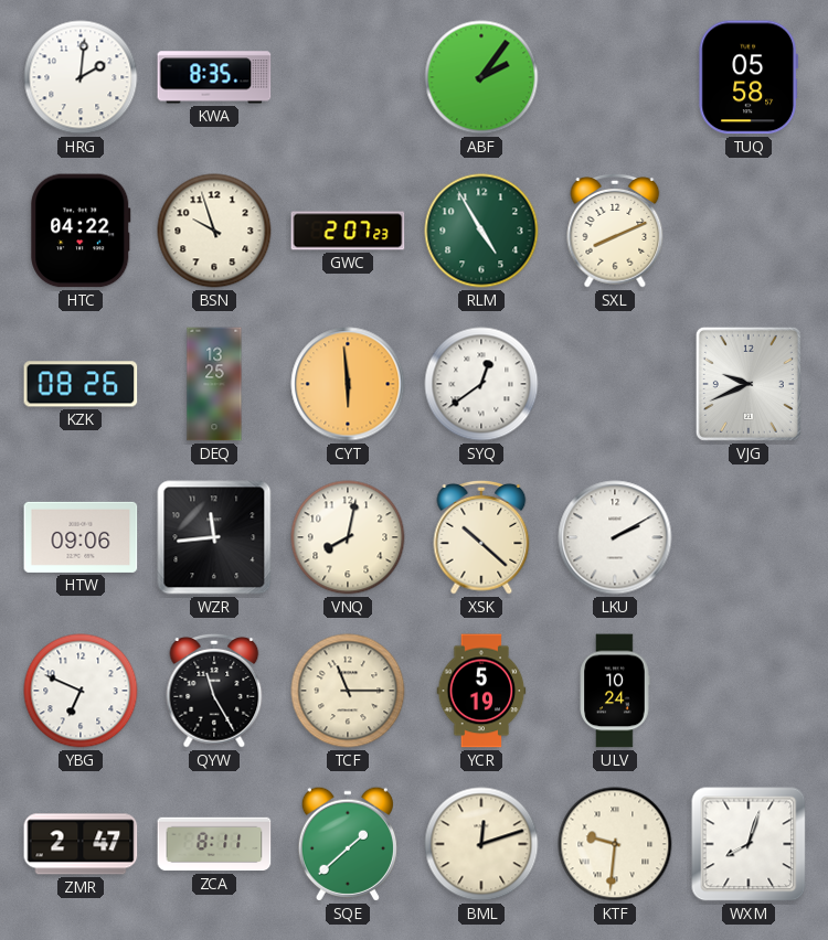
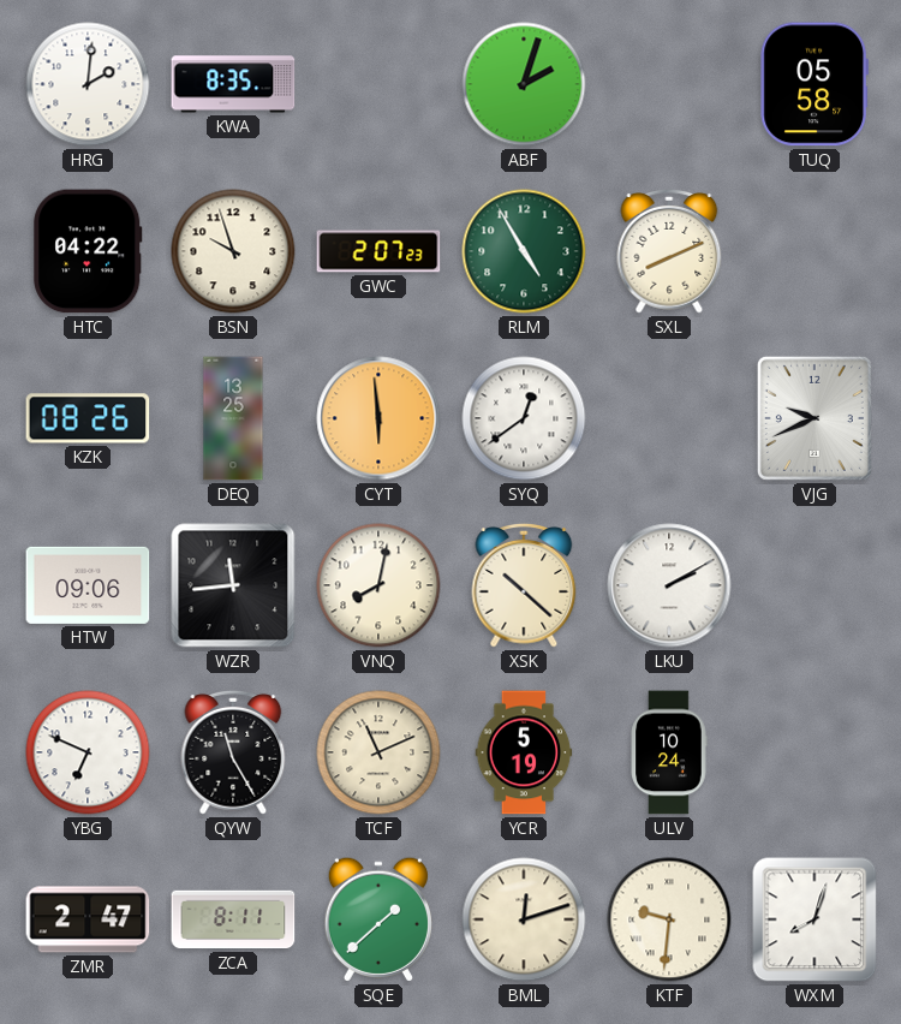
ABF: 2:06 -> 2:03
TCF: 11:15 -> 11:11
